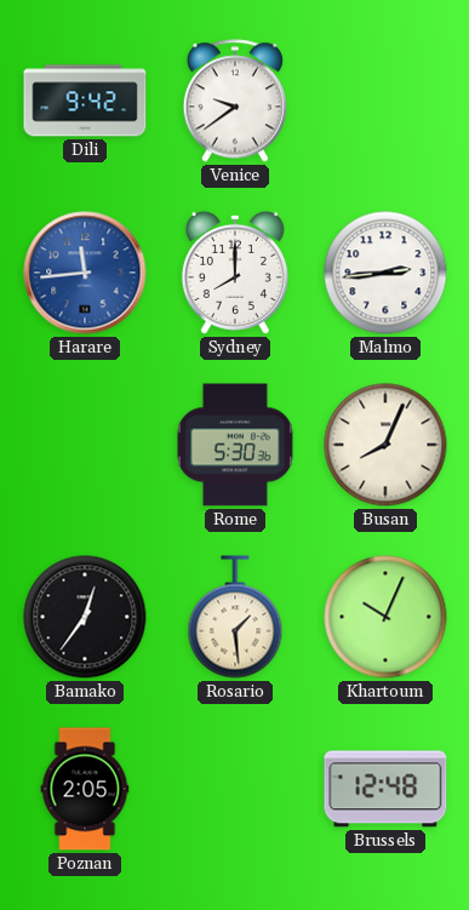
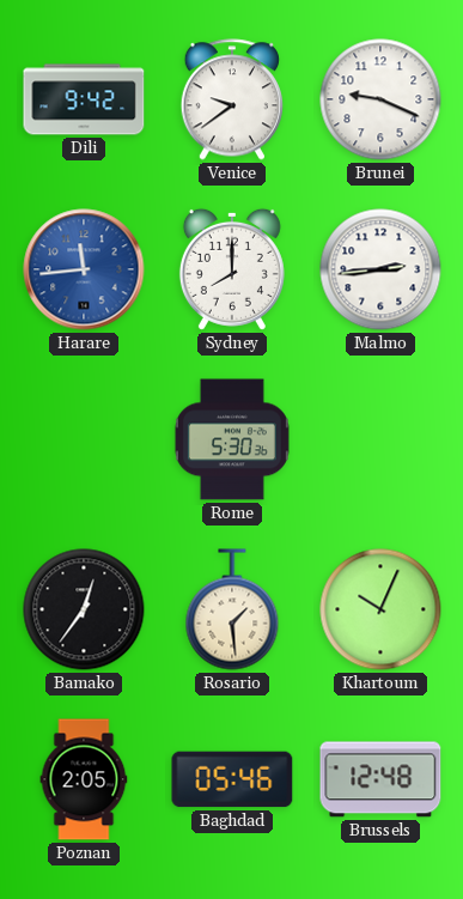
Brunei: none -> 9:19
Busan: 8:04 -> none
Baghdad: none -> 05:46
